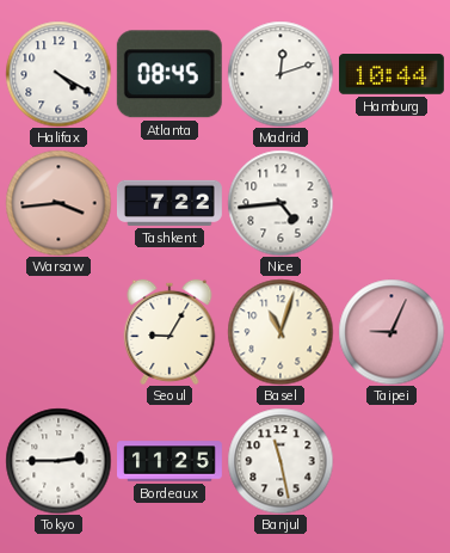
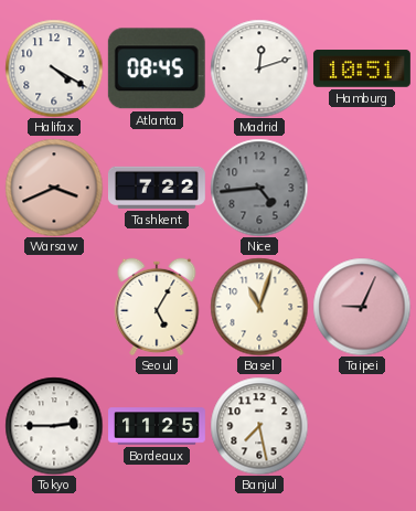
Hamburg: 10:44 -> 10:51
Warsaw: 3:44 -> 3:41
Nice dial: white -> grey
Seoul: 9:05 -> 5:05
Banjul: 11:28 -> 7:28
